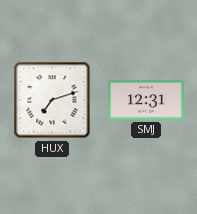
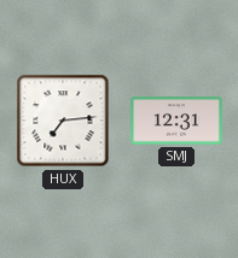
HUX: 7:12 -> 7:14
